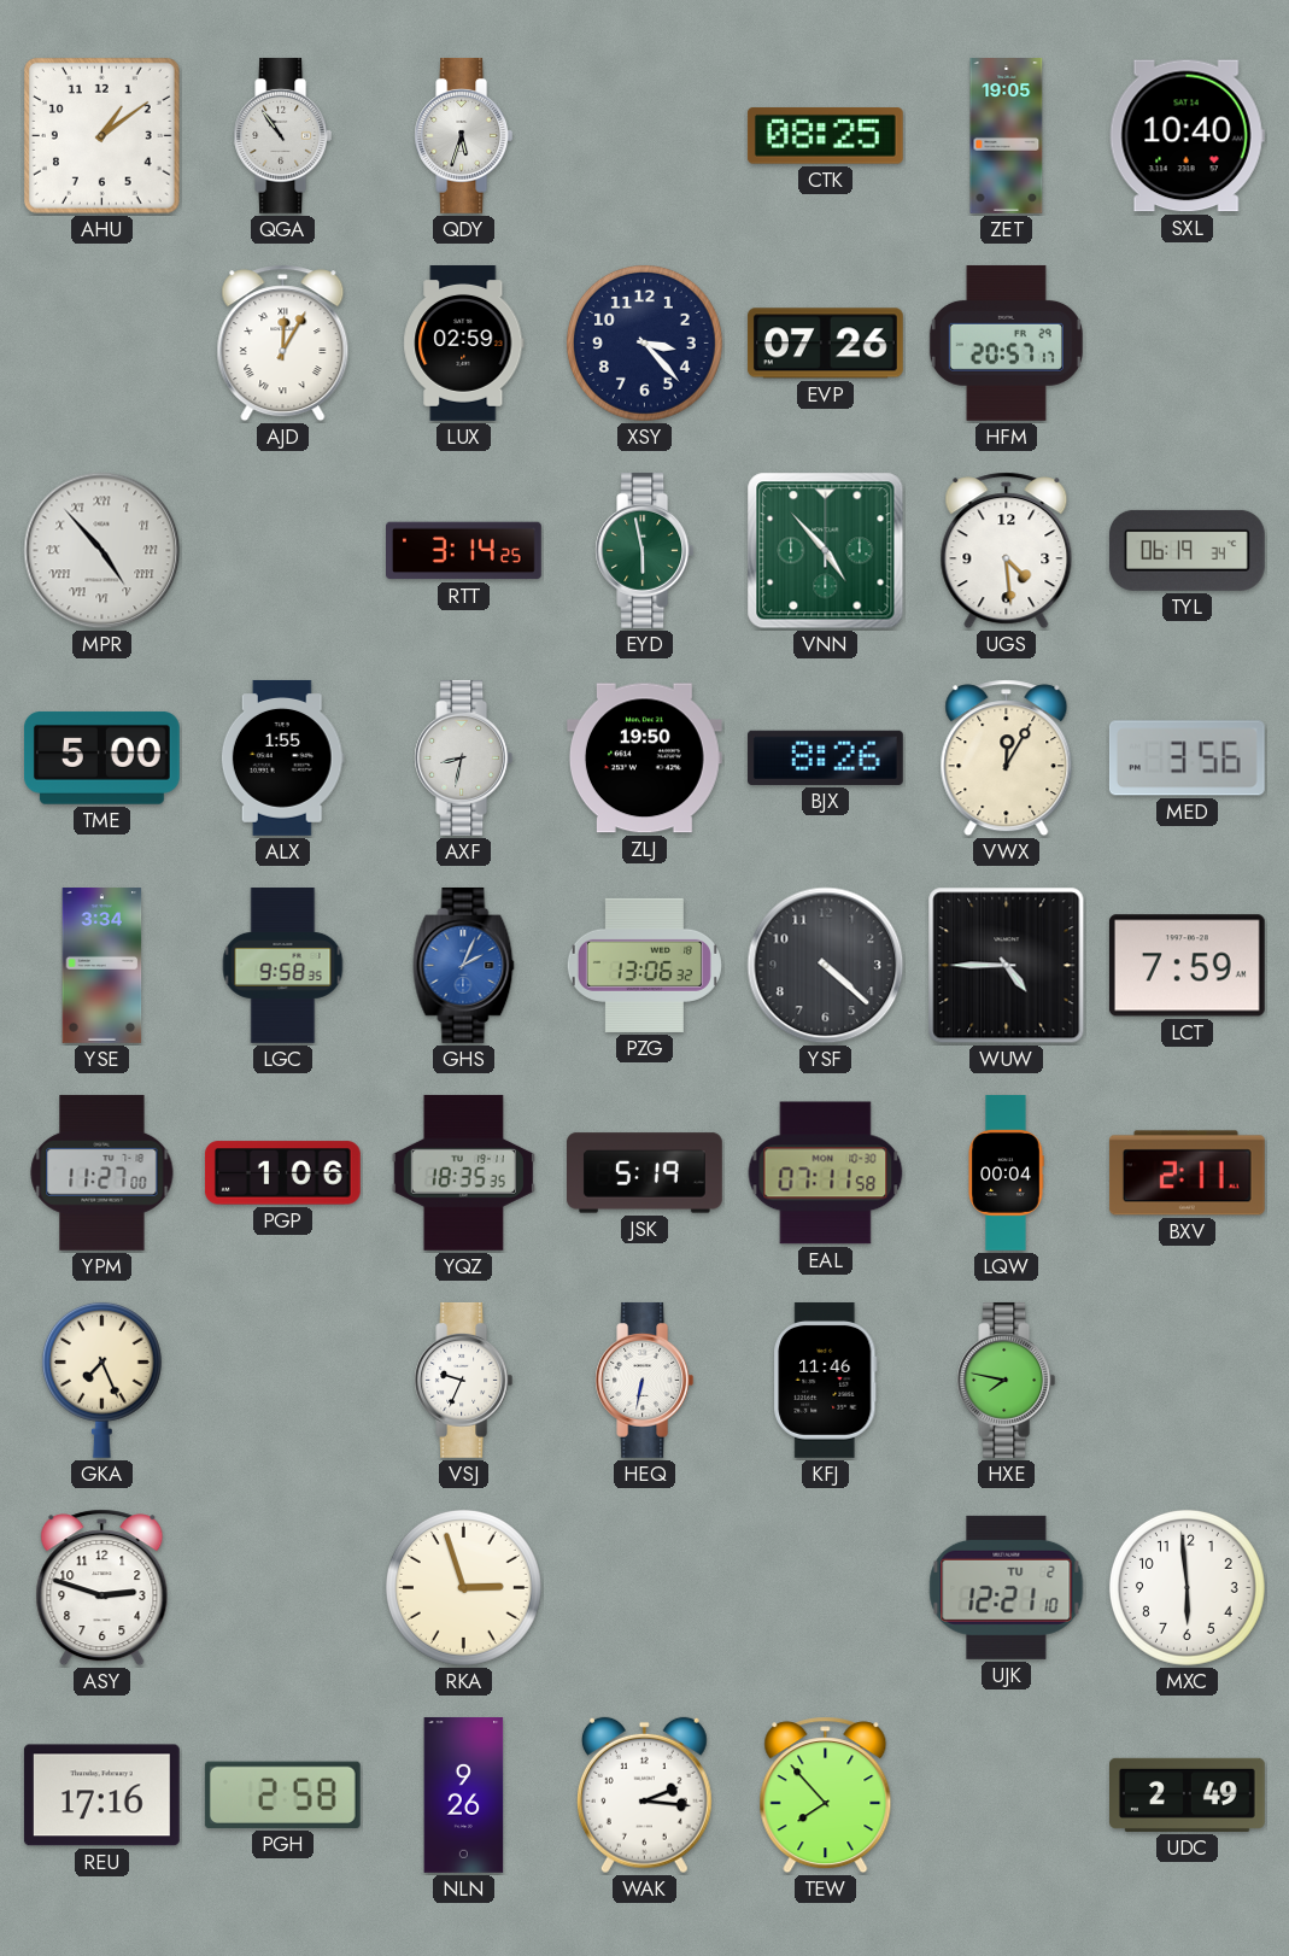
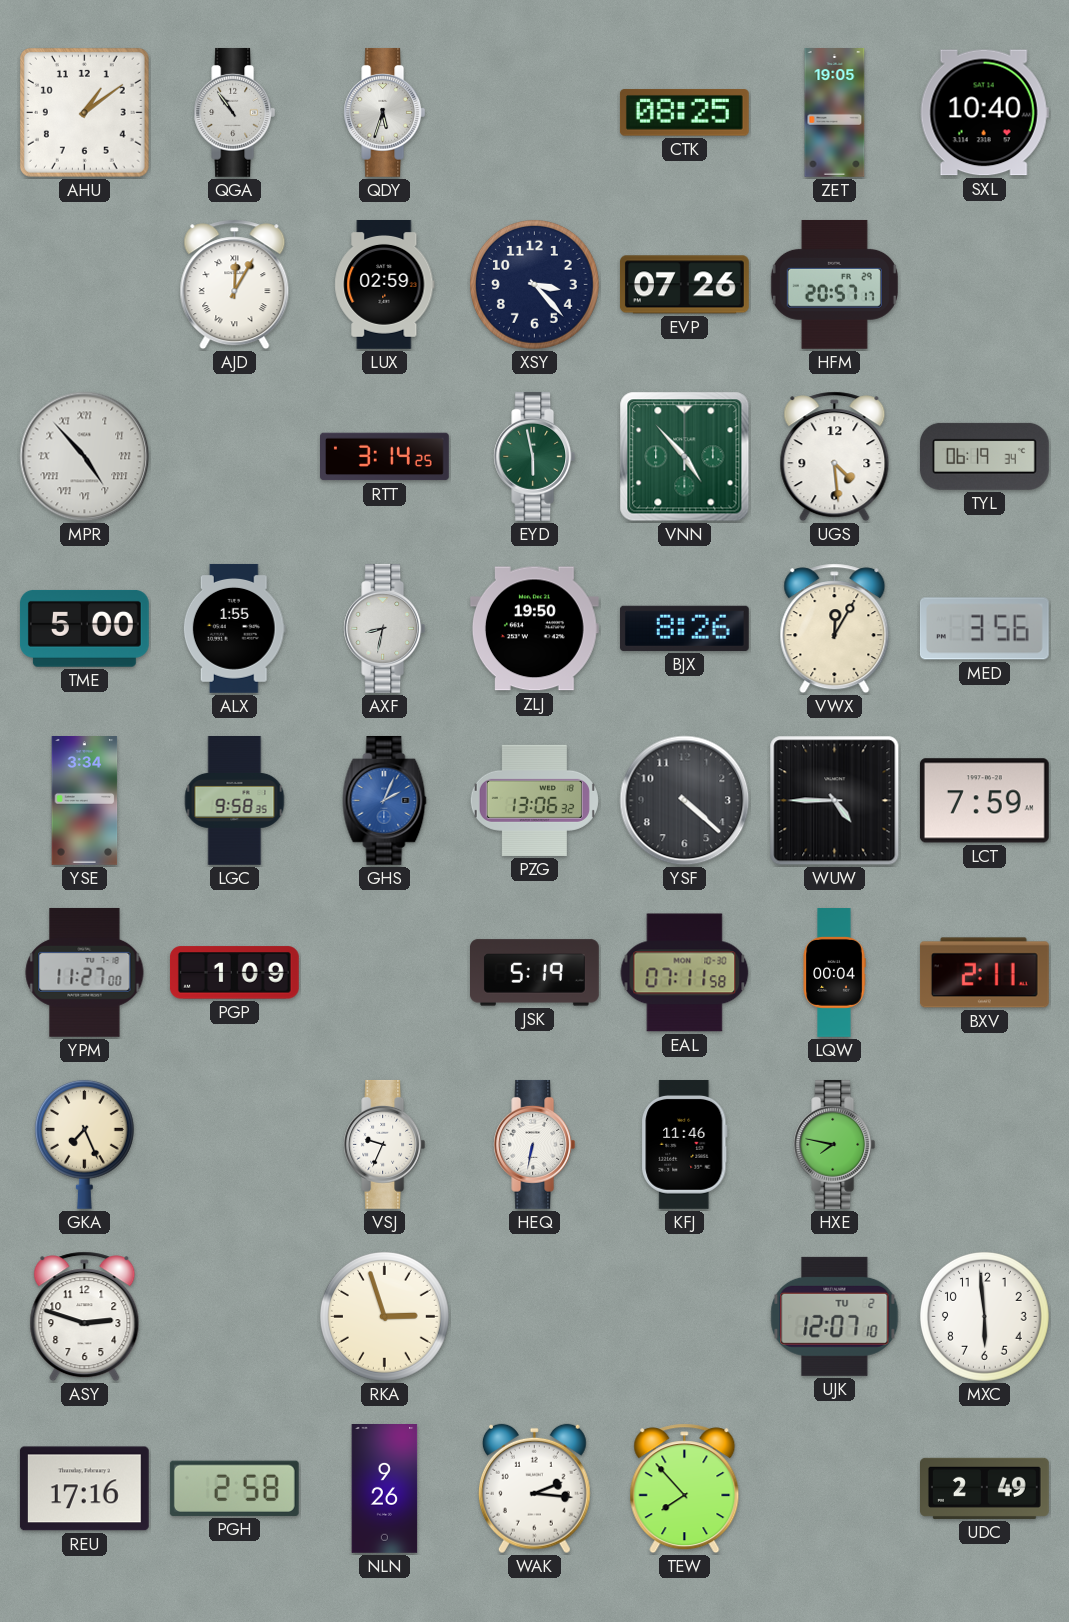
PGP: 1:06 -> 1:09
YQZ: 18:35 -> none
UJK: 12:21 -> 12:07
